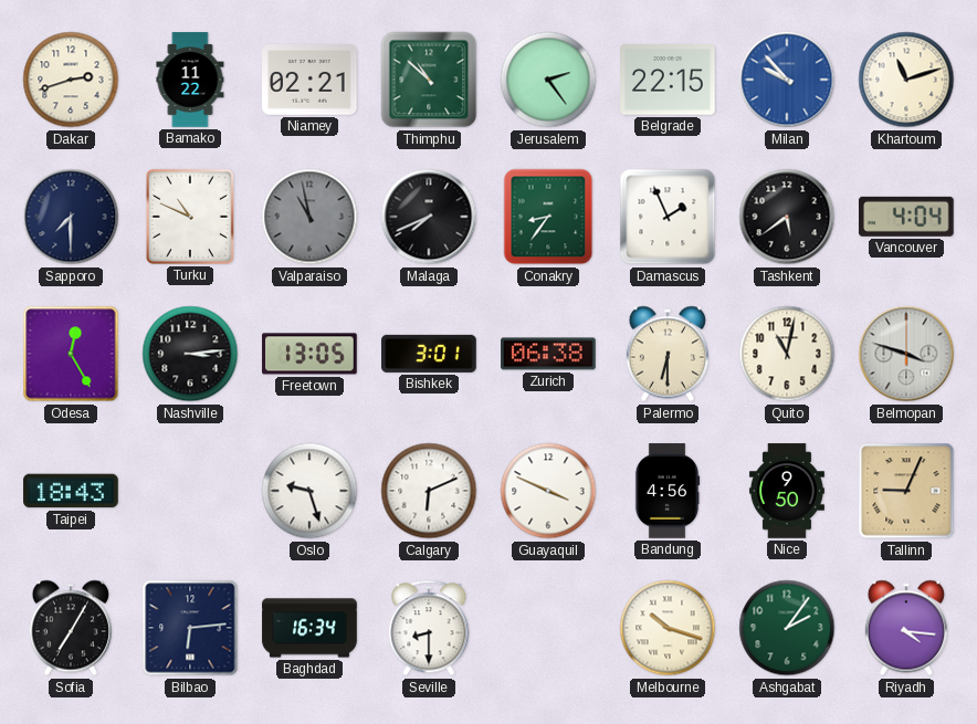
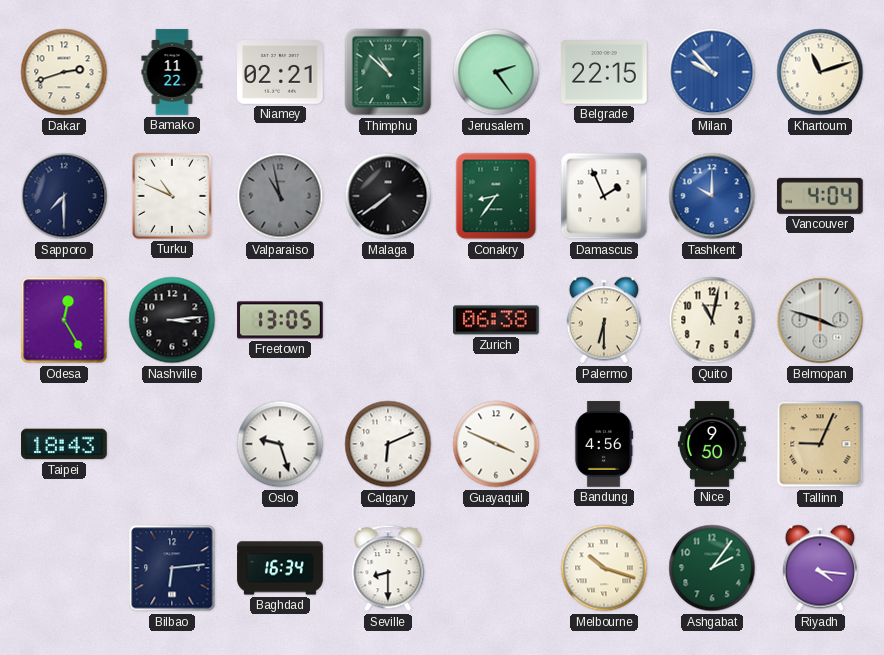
Malaga: 7:41 -> 7:39
Tashkent: 5:39 -> 10:00
Tashkent dial: black -> blue
Bishkek: 3:01 -> none
Sofia: 7:05 -> none
